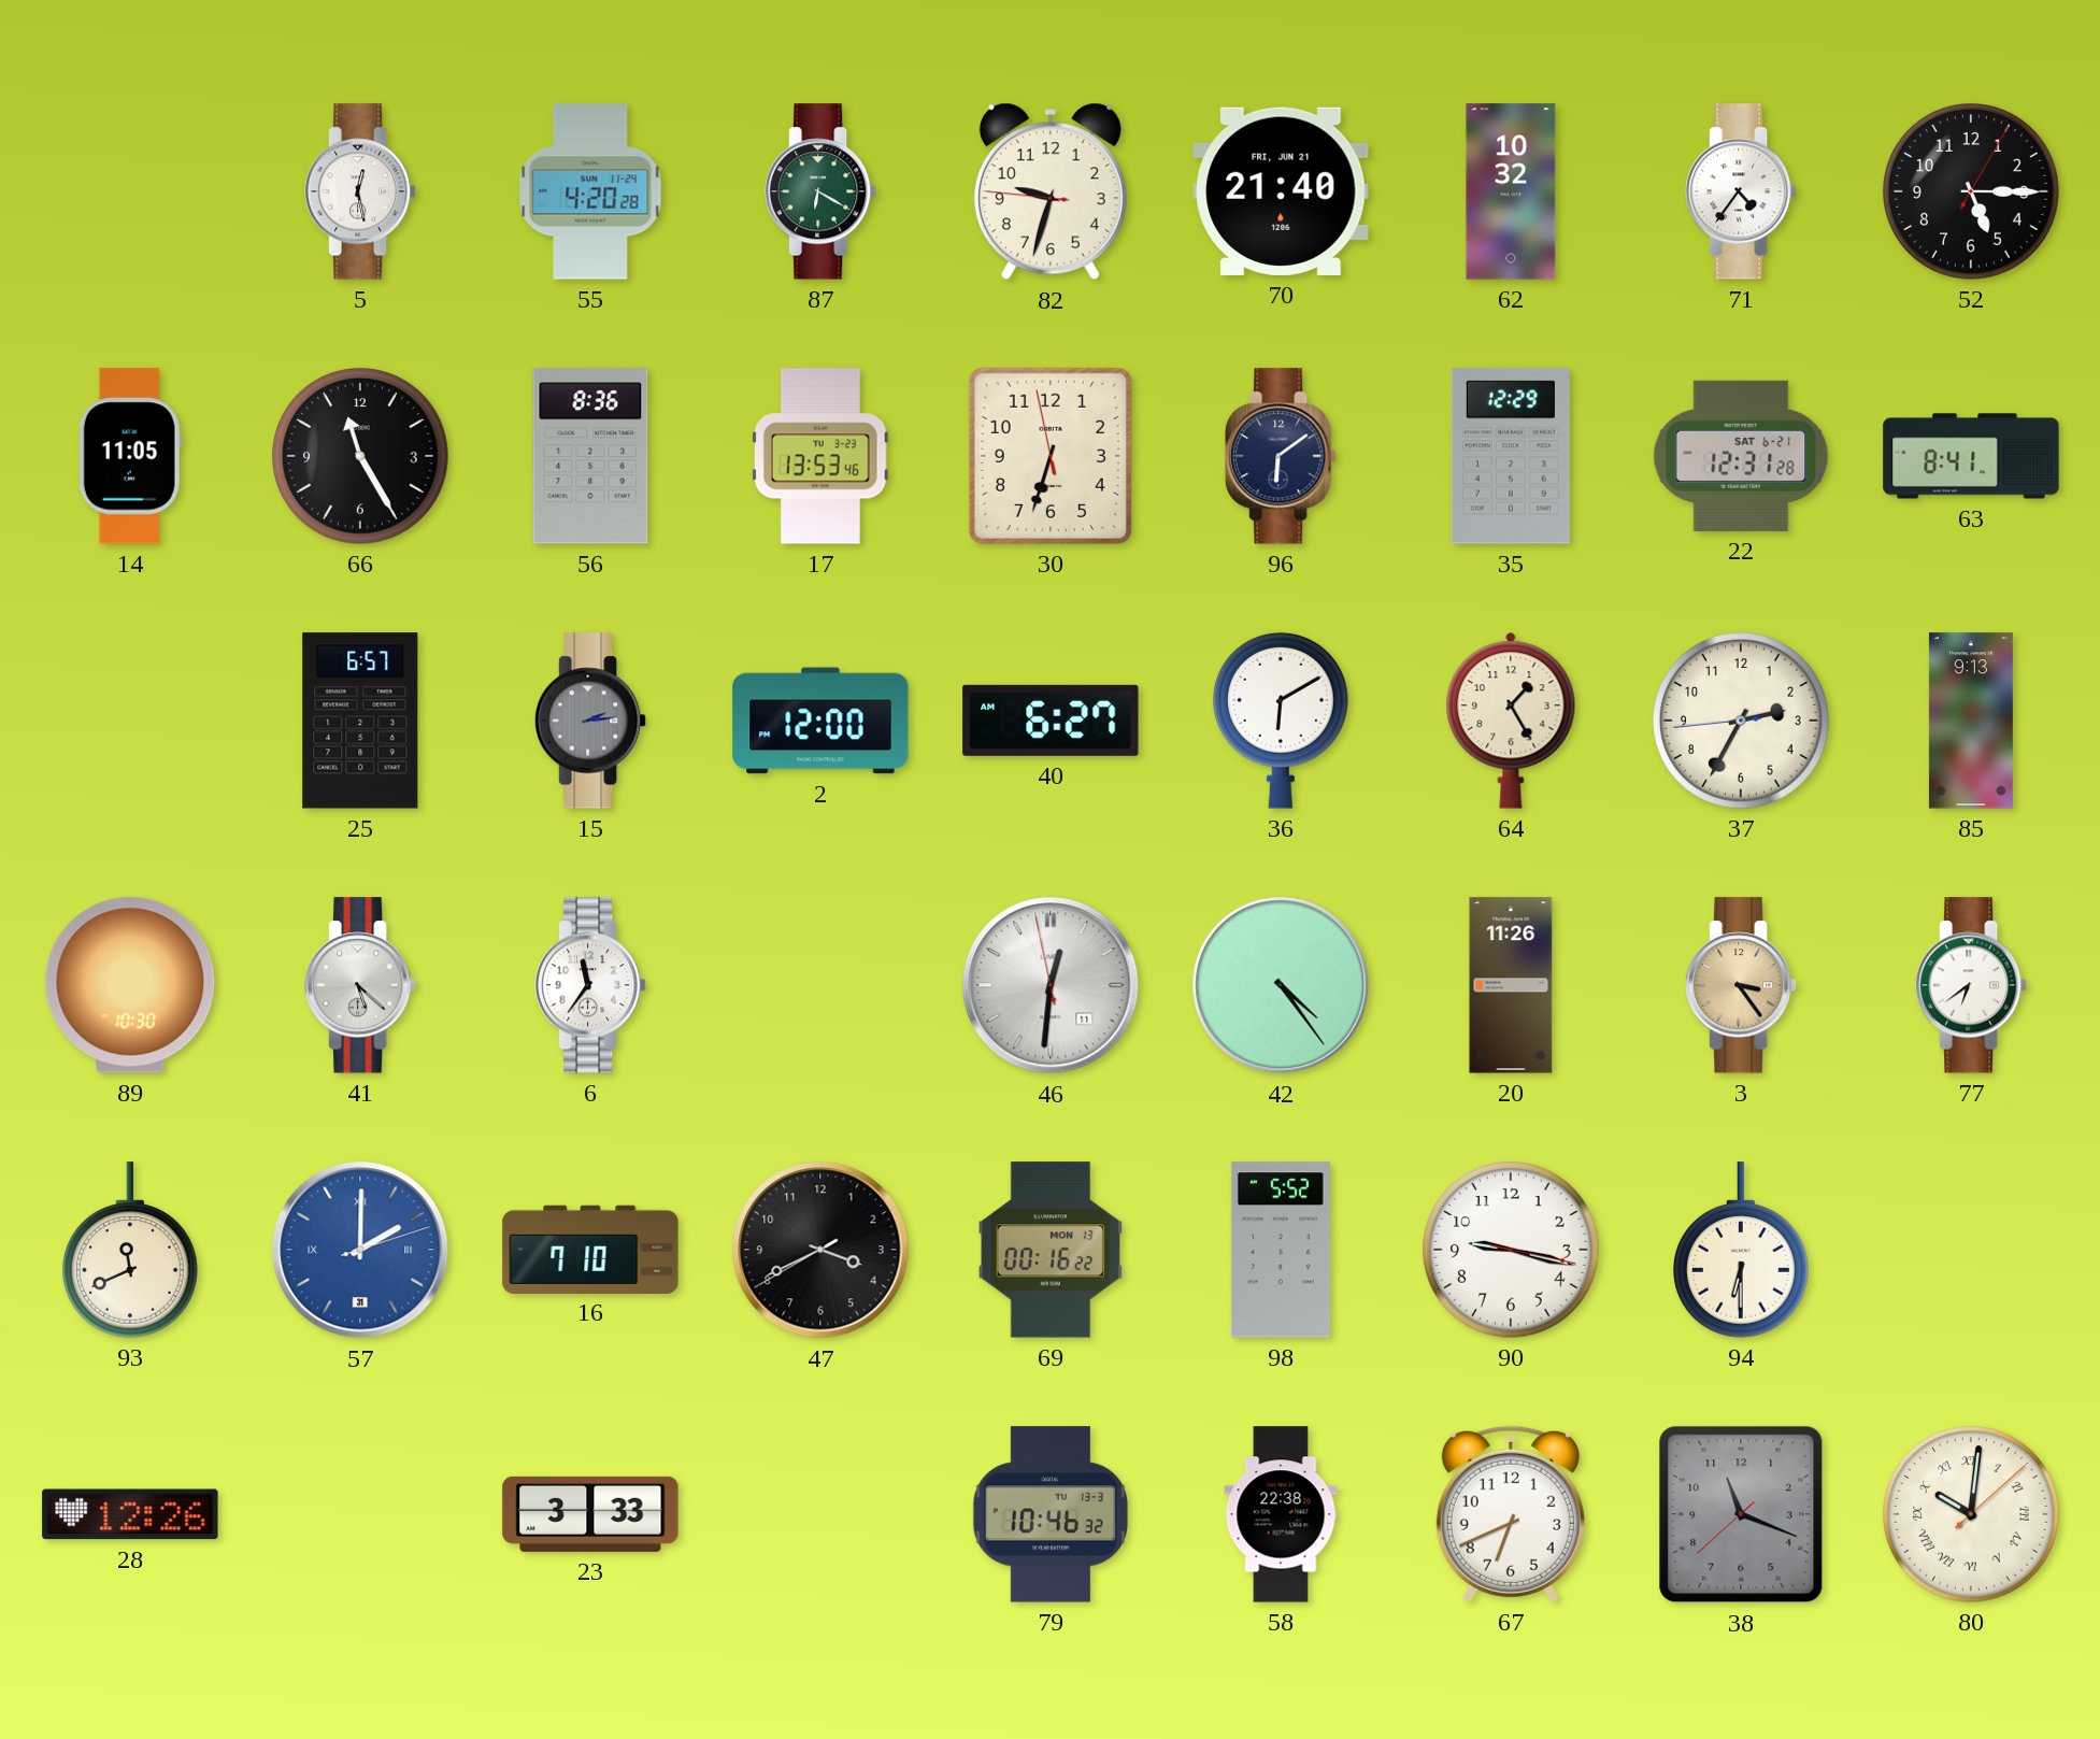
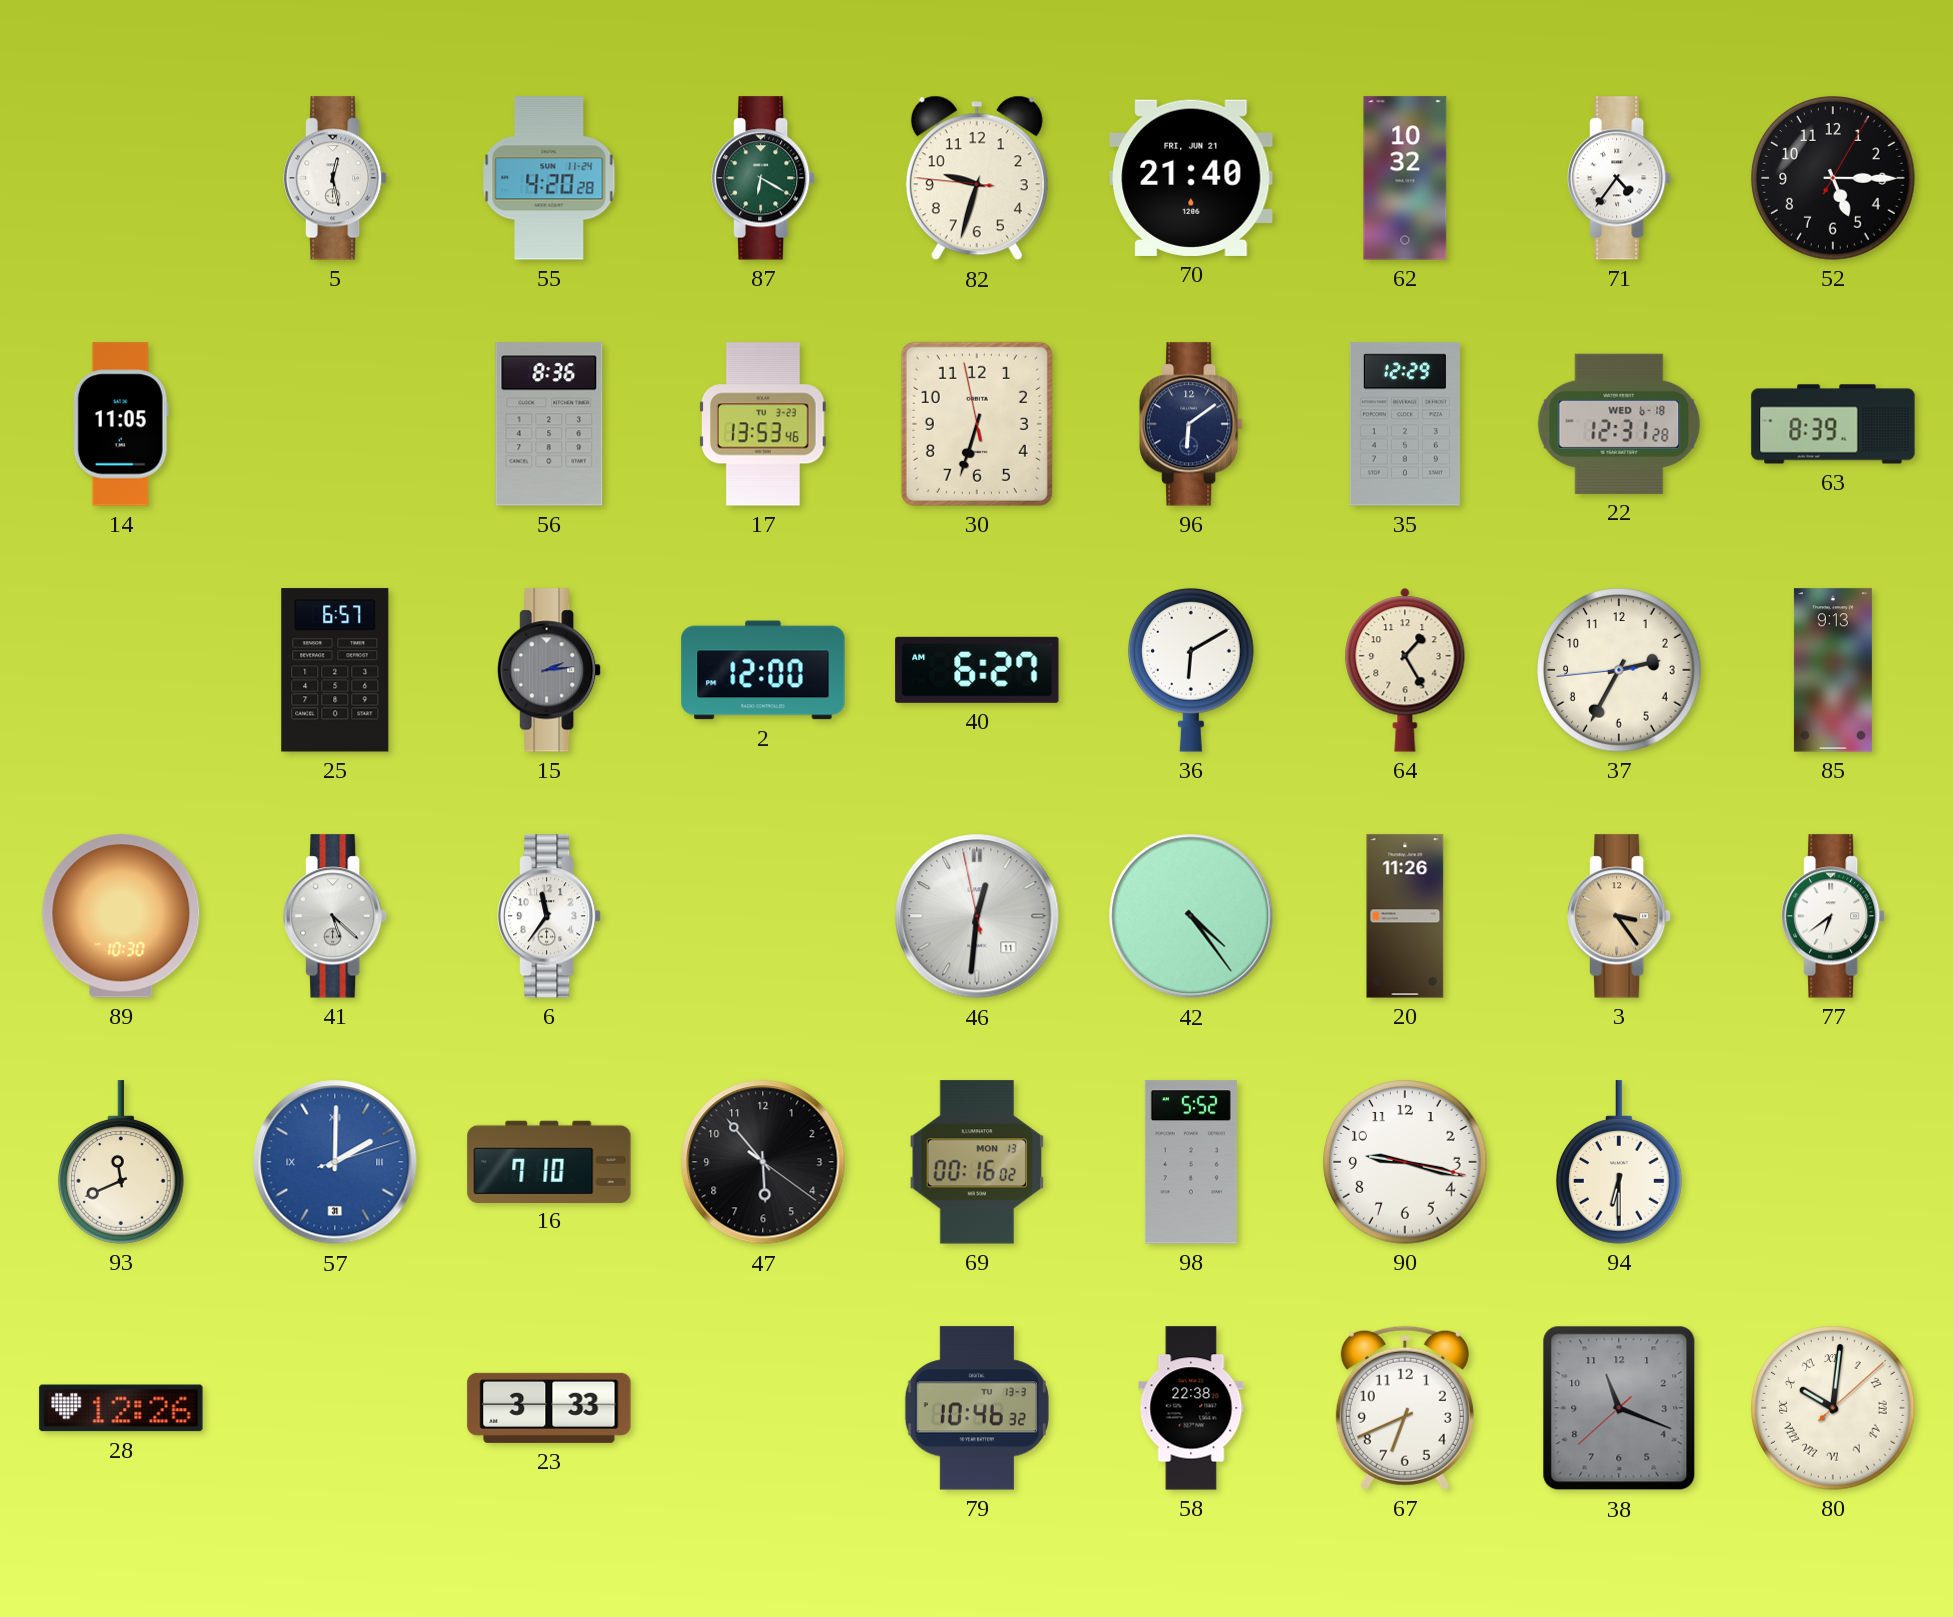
66: 11:25 -> none
22 date: SAT 6-21 -> WED 6-18
63: 8:41 -> 8:39
47: 3:40 -> 5:53
69: 00:16:22 -> 00:16:02
